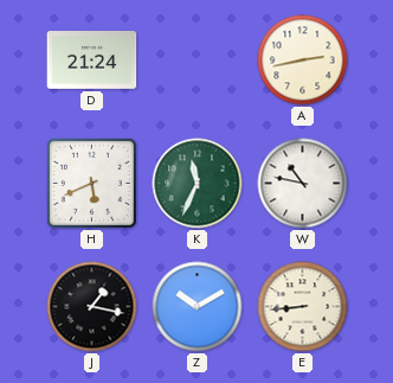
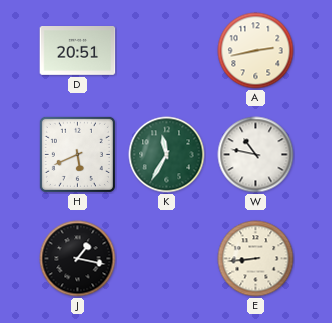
D: 21:24 -> 20:51
K: 11:34 -> 11:35
Z: 10:10 -> none
